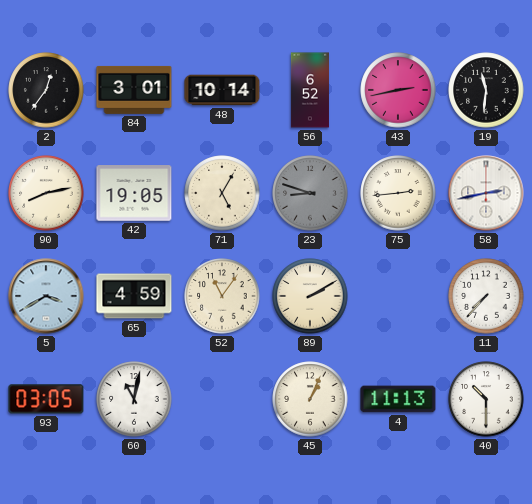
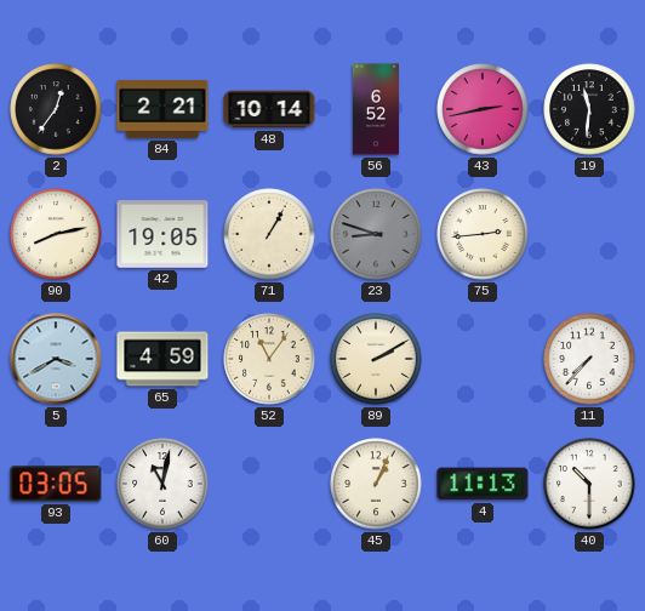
84: 3:01 -> 2:21
71: 5:05 -> 1:05
58: 2:43 -> none
